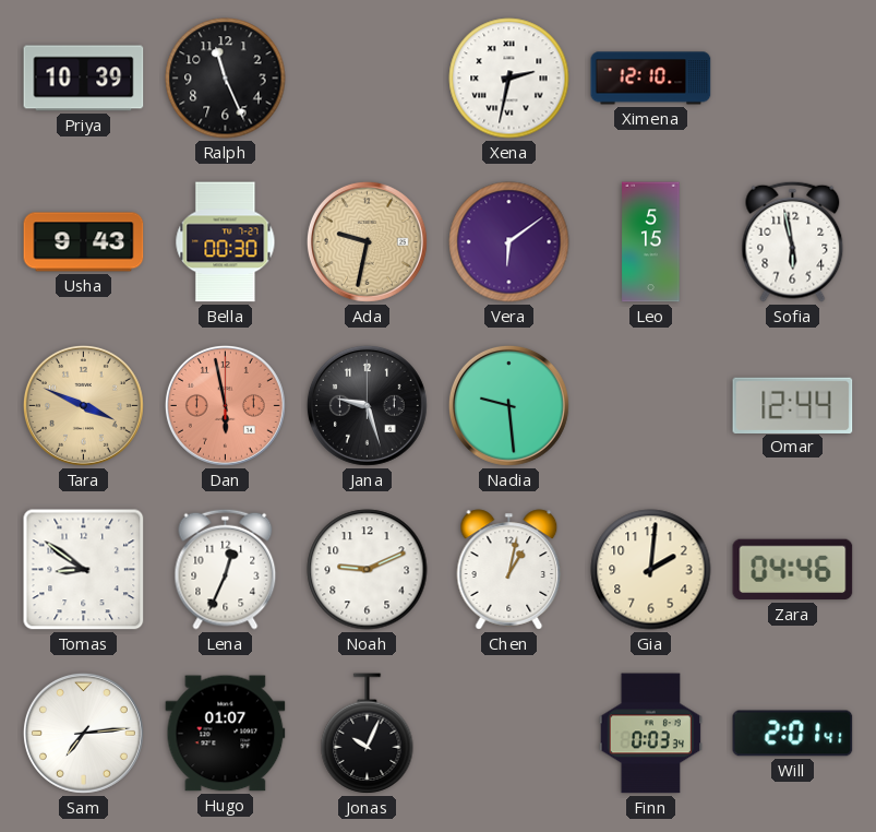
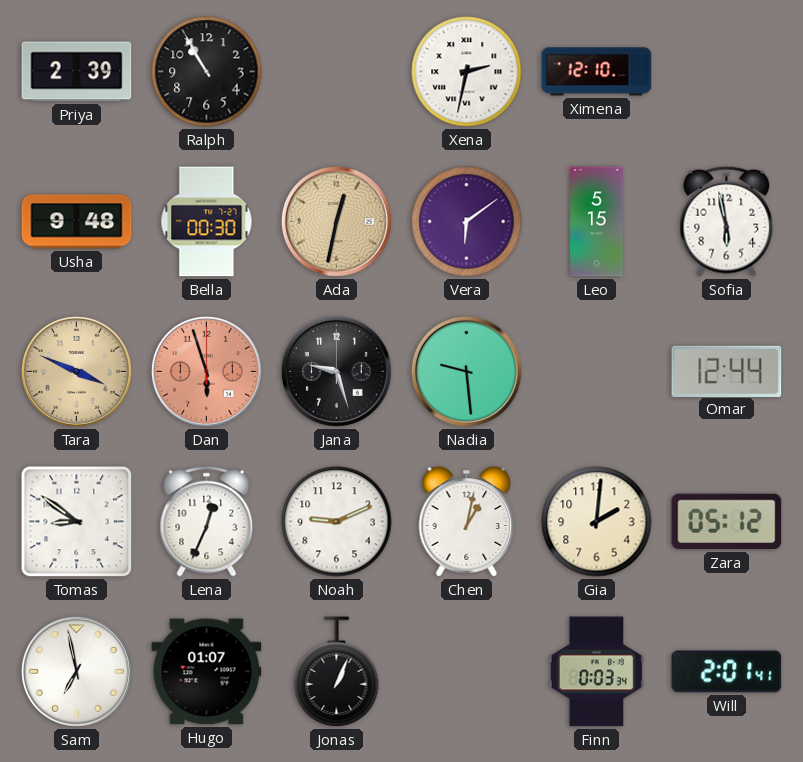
Priya: 10:39 -> 2:39
Ralph: 11:26 -> 10:55
Usha: 9:43 -> 9:48
Ada: 9:32 -> 12:32
Dan: 5:58 -> 5:57
Zara: 04:46 -> 05:12
Sam: 7:14 -> 6:58
Jonas: 10:04 -> 1:04
